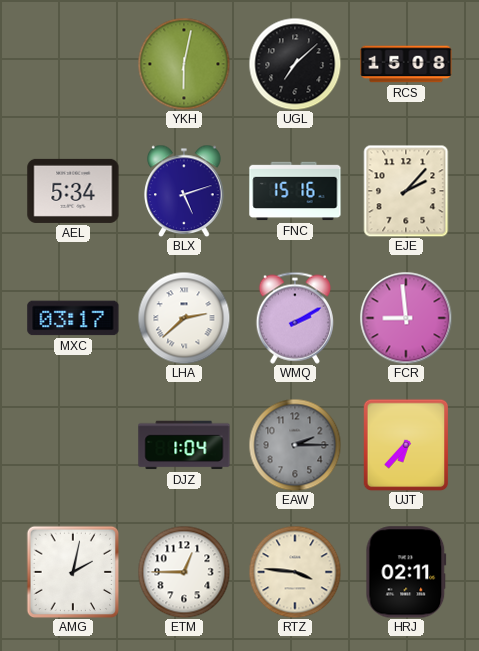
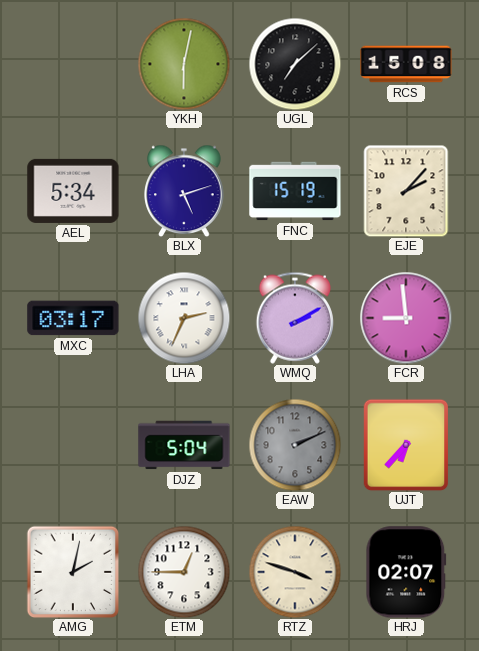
FNC: 15:16 -> 15:19
LHA: 2:38 -> 2:34
DJZ: 1:04 -> 5:04
EAW: 2:15 -> 2:11
RTZ: 3:46 -> 3:48
HRJ: 02:11 -> 02:07
